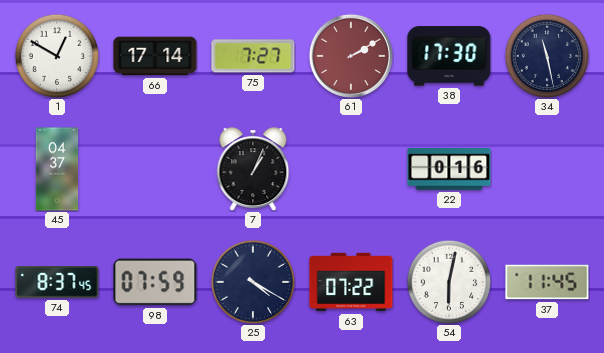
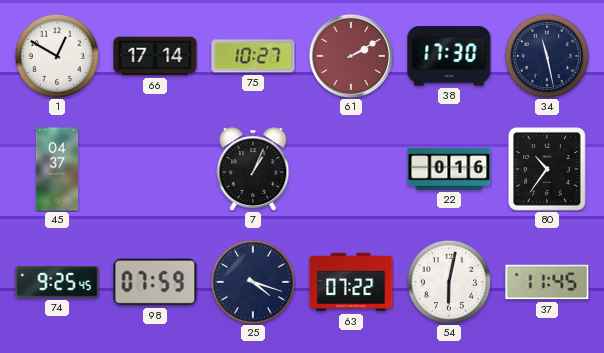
75: 7:27 -> 10:27
80: none -> 10:36
74: 8:37 -> 9:25
25: 4:20 -> 4:18
